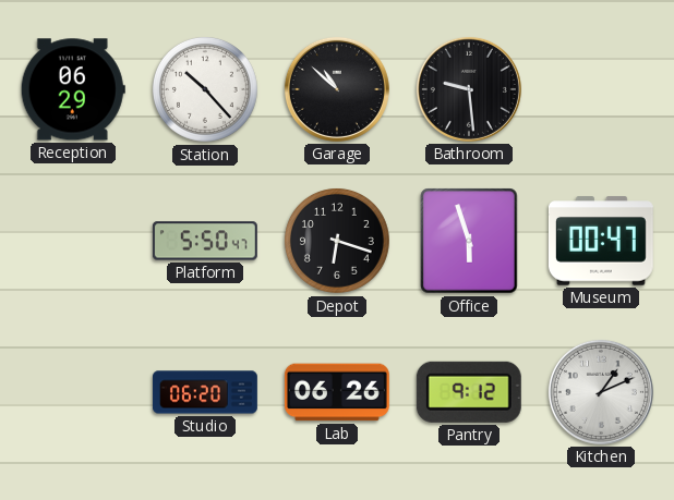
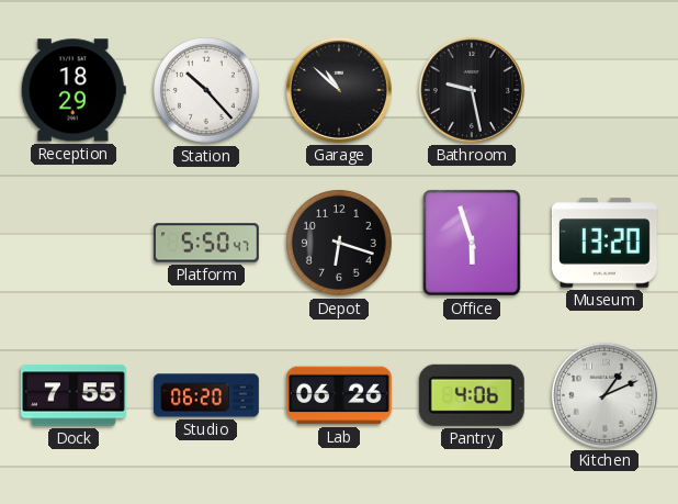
Reception: 06:29 -> 18:29
Bathroom: 9:29 -> 9:28
Museum: 00:47 -> 13:20
Dock: none -> 7:55
Pantry: 9:12 -> 4:06
